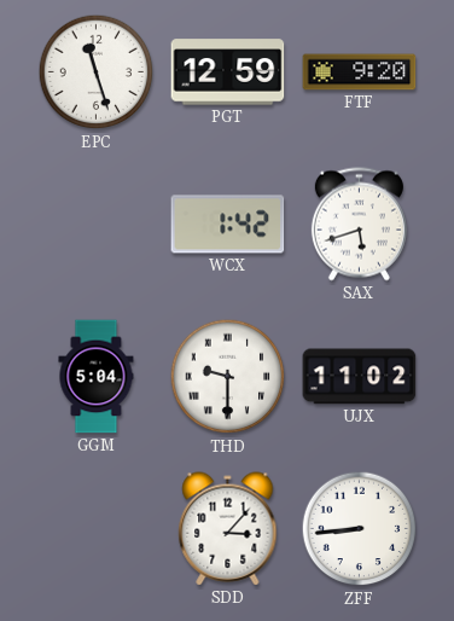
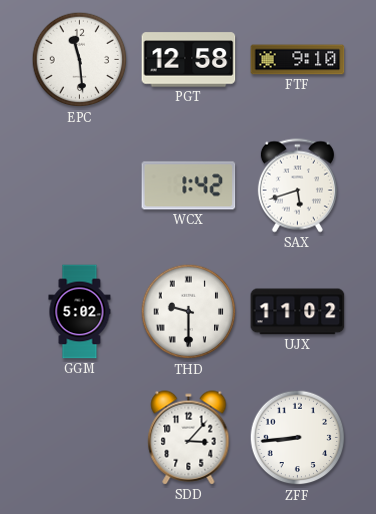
EPC: 11:27 -> 11:29
PGT: 12:59 -> 12:58
FTF: 9:20 -> 9:10
GGM: 5:04 -> 5:02
